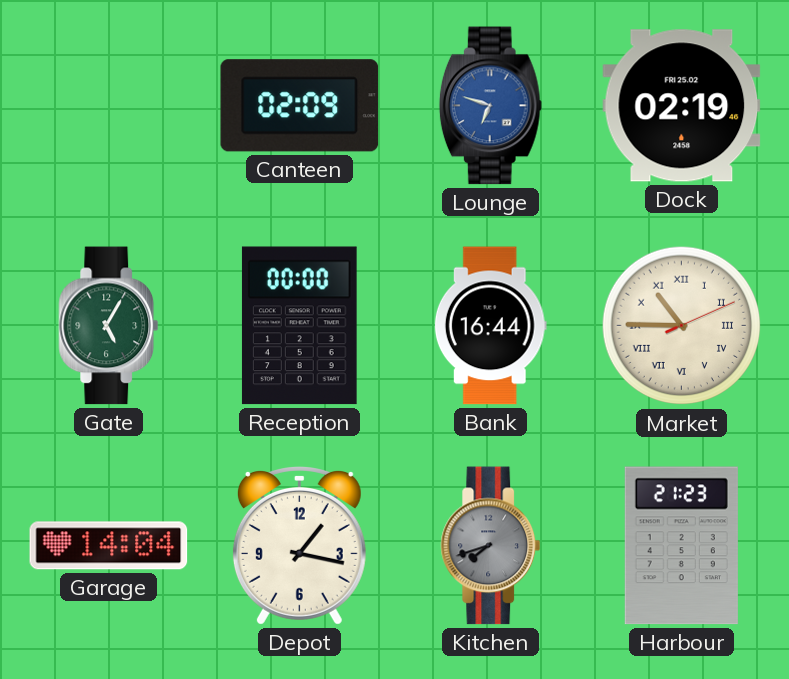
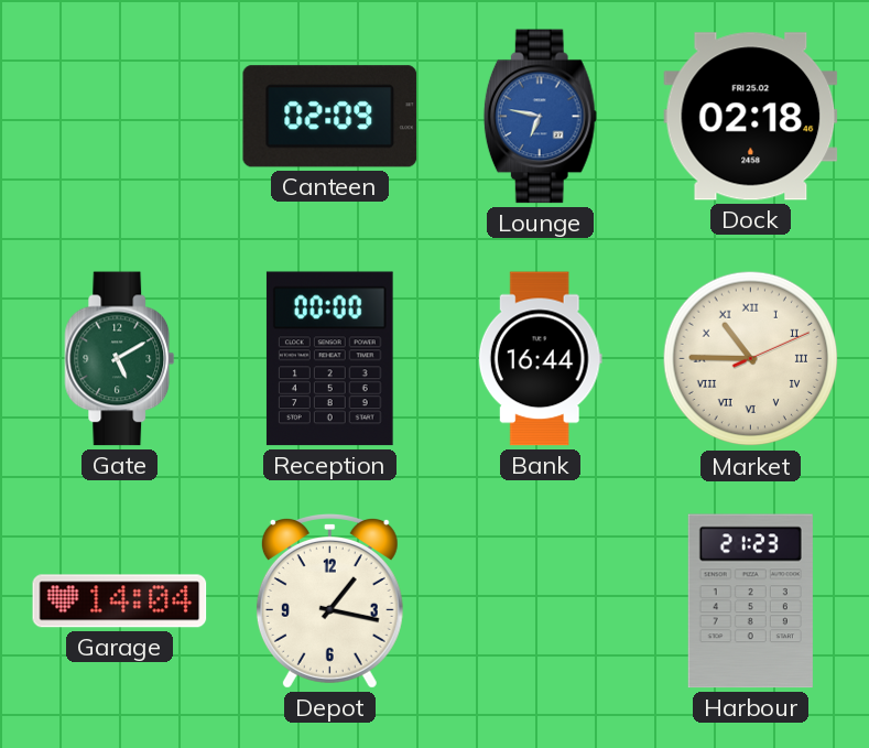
Lounge: 6:48 -> 6:47
Dock: 02:19 -> 02:18
Gate: 5:05 -> 5:10
Kitchen: 7:42 -> none
